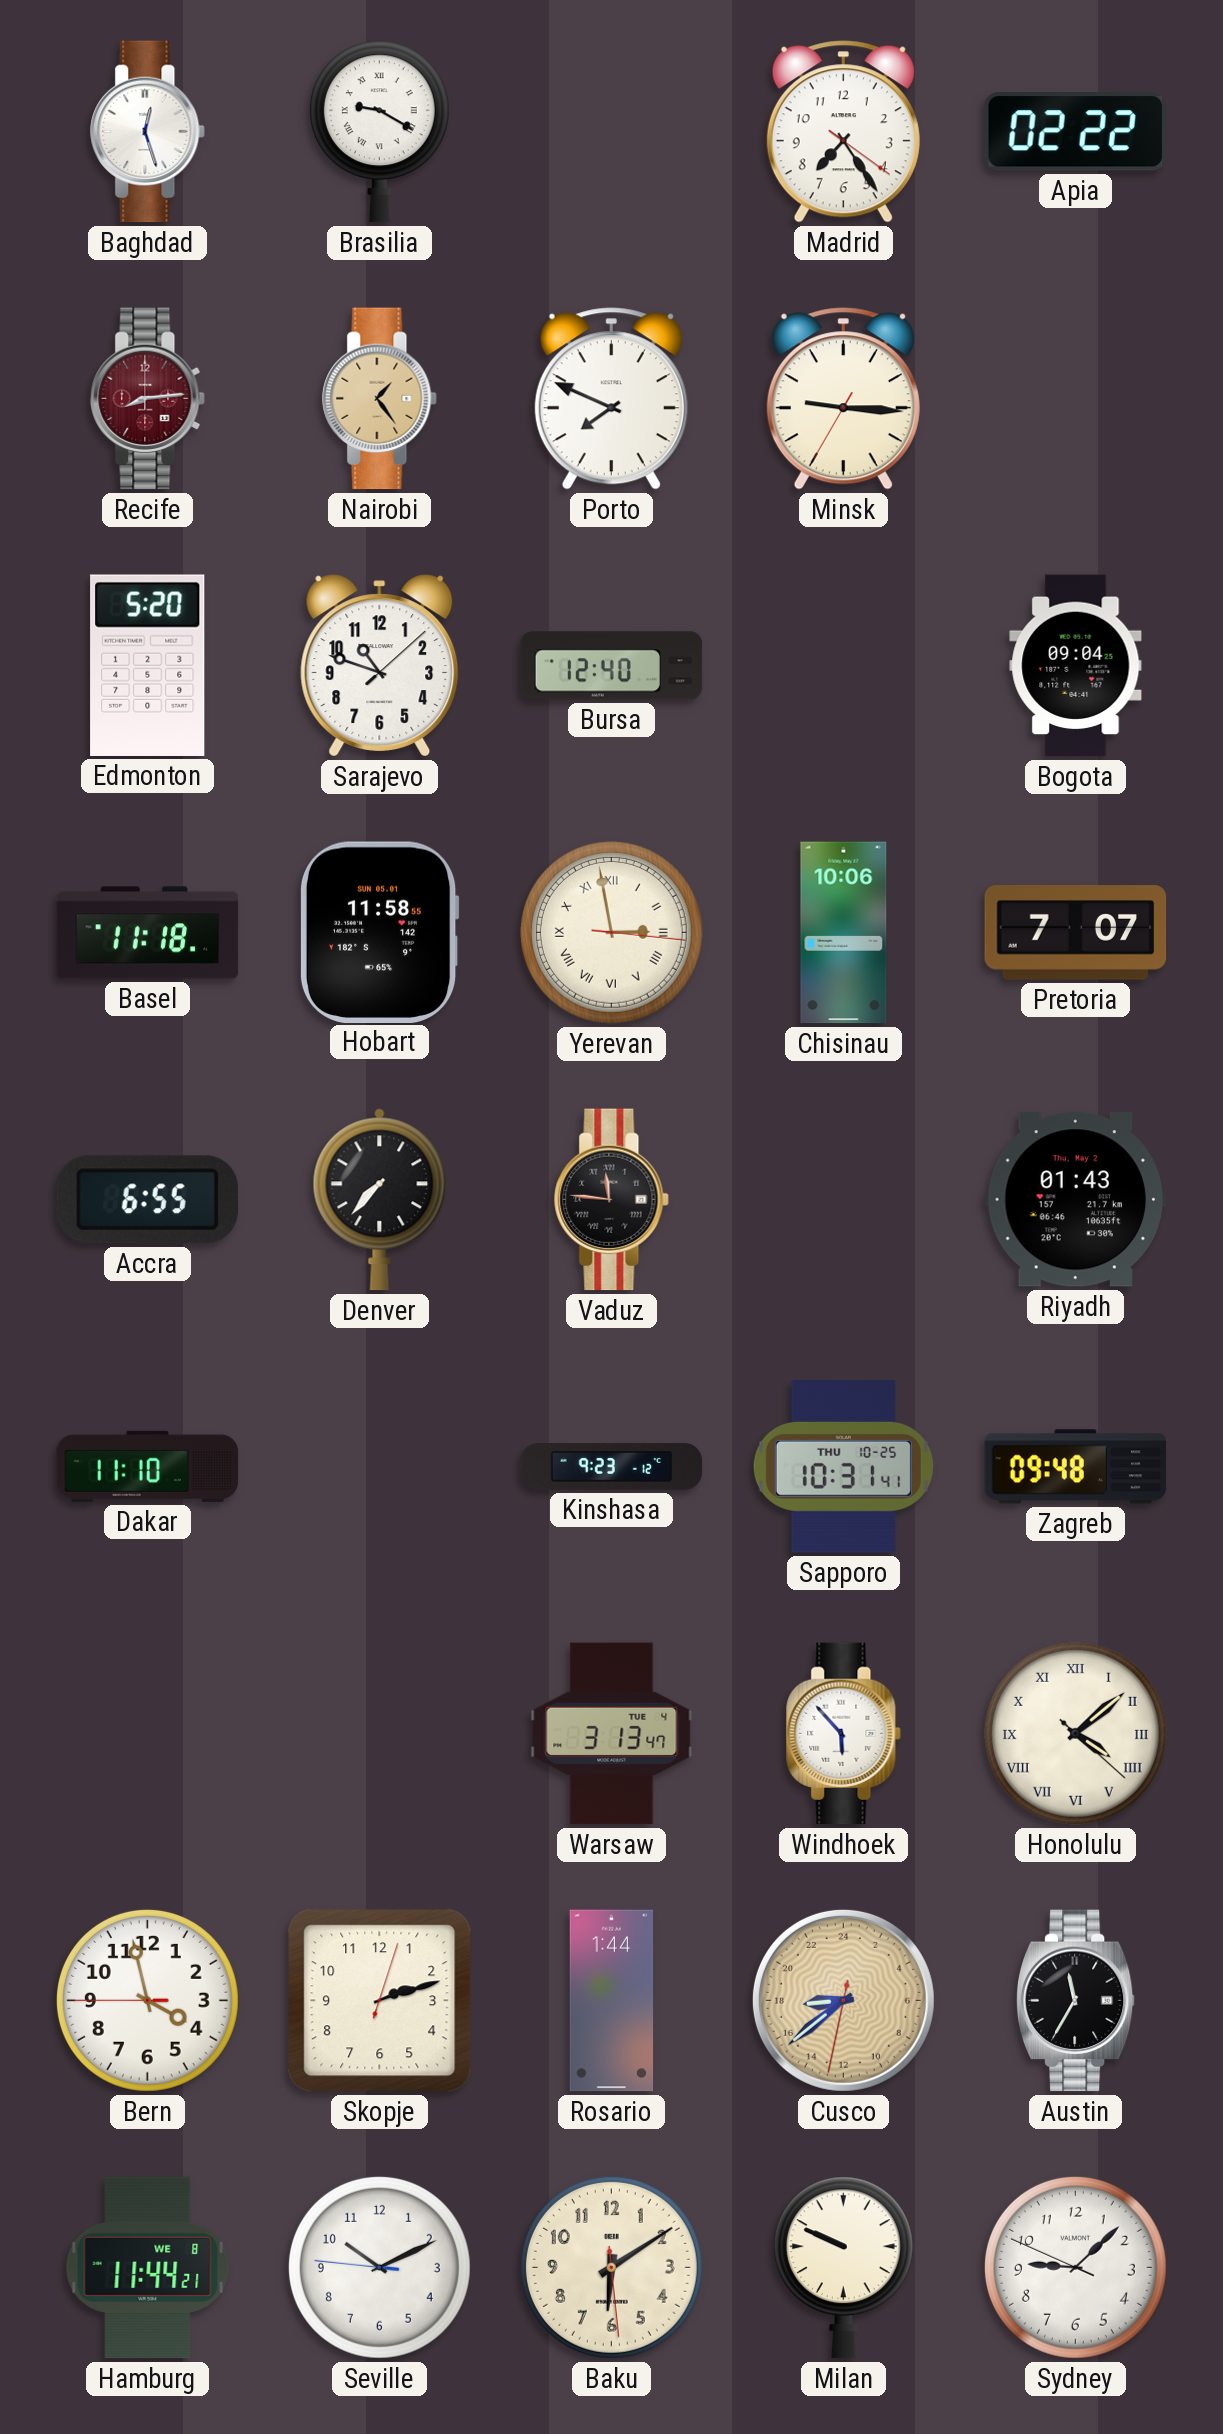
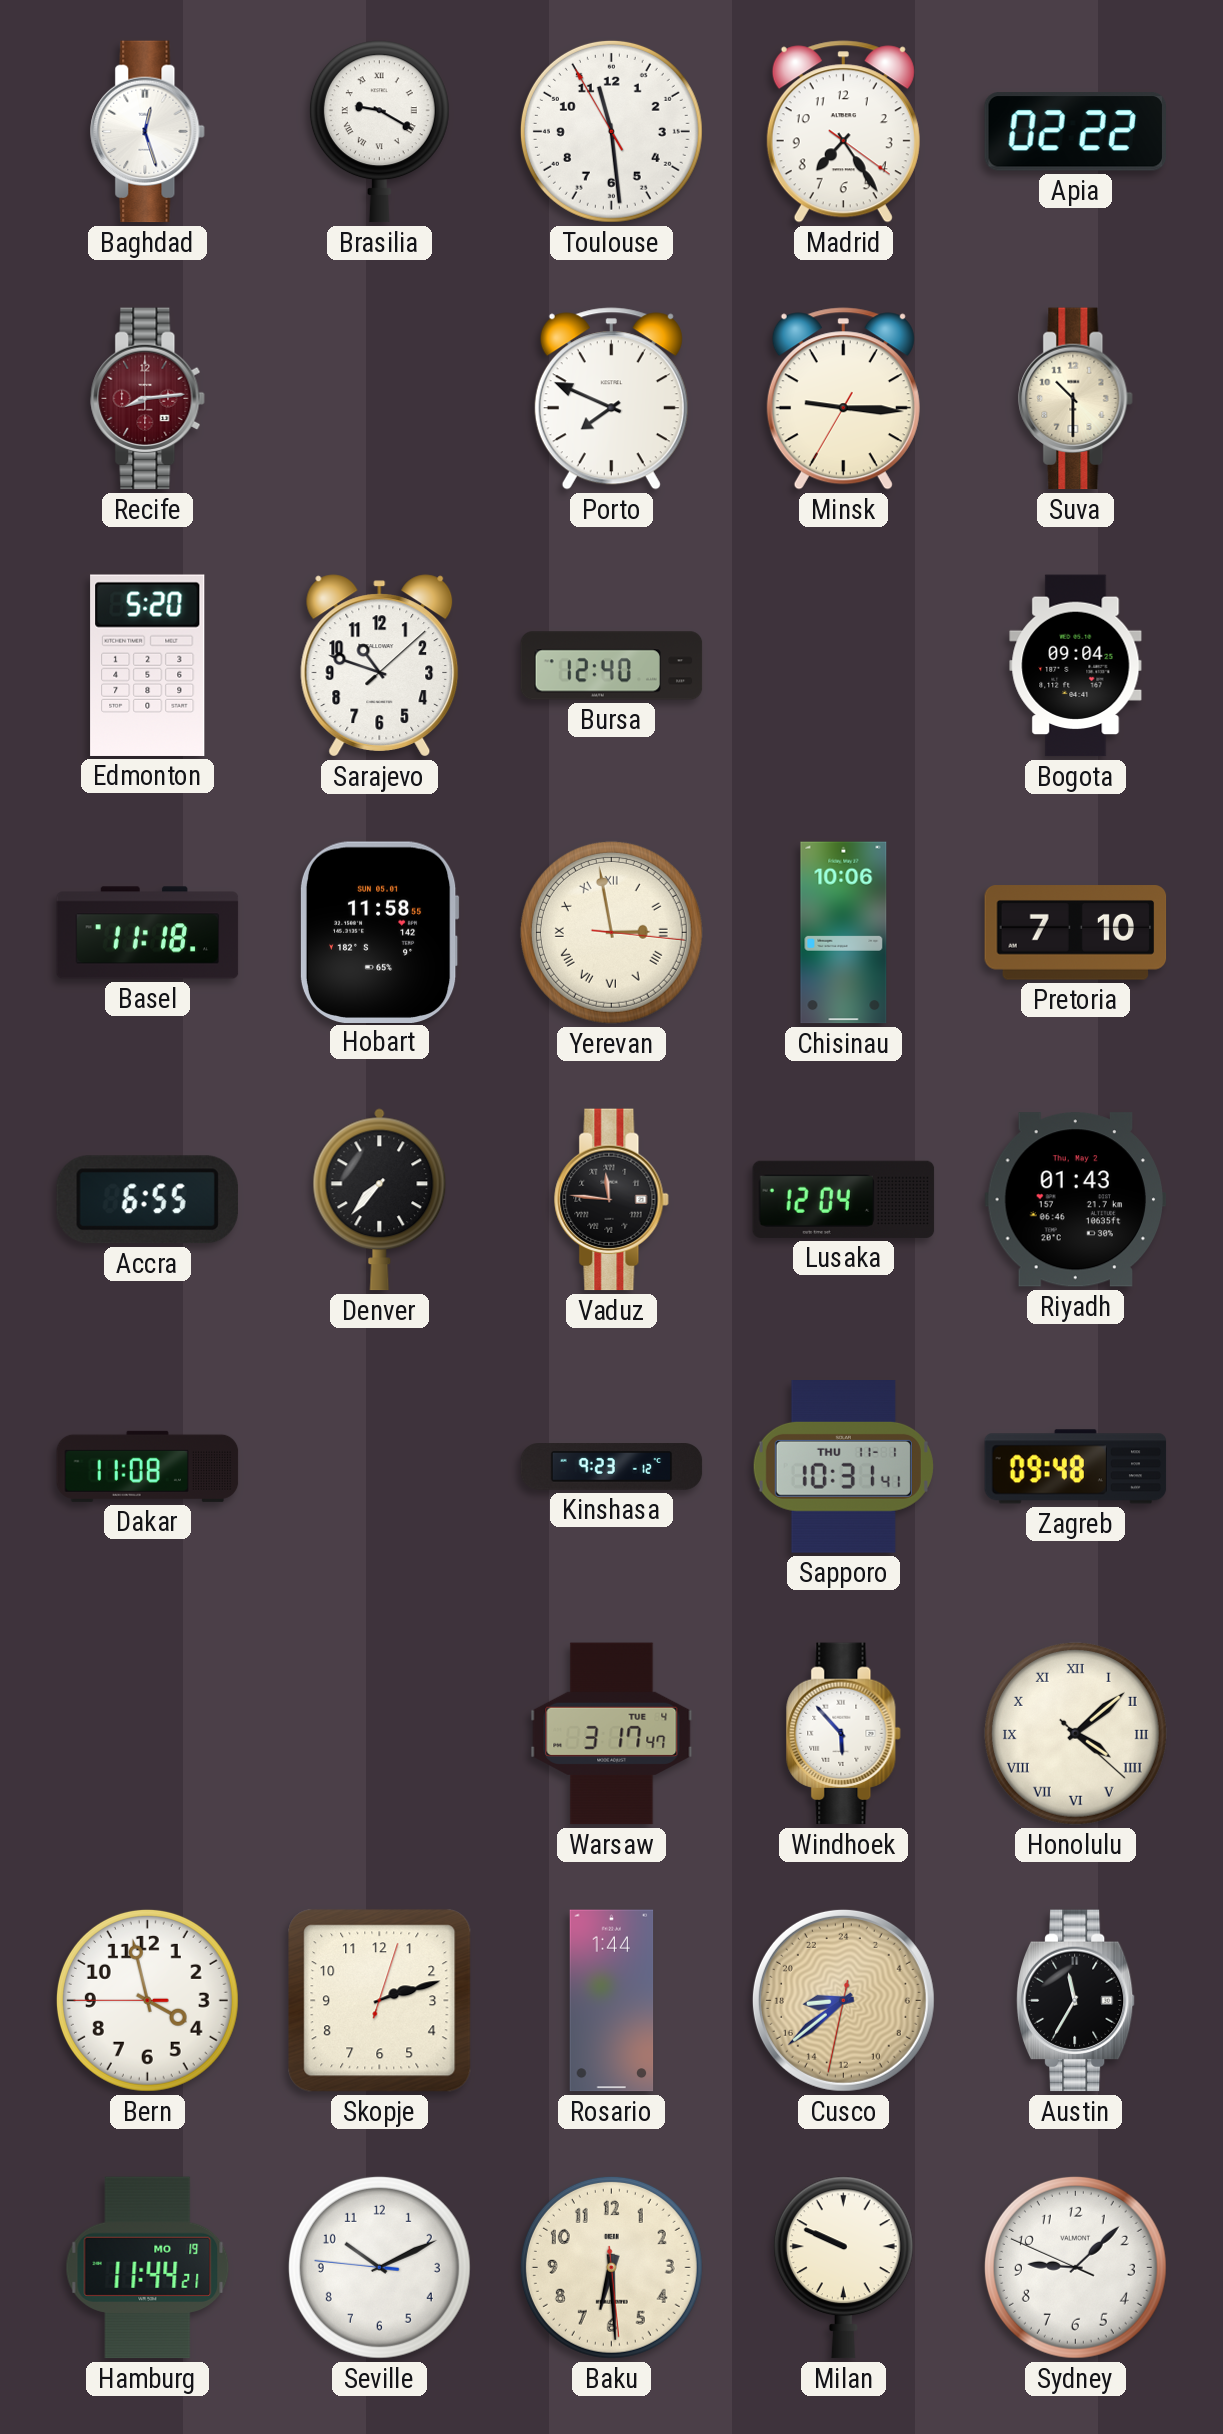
Toulouse: none -> 11:28
Nairobi: 1:24 -> none
Suva: none -> 10:30
Pretoria: 7:07 -> 7:10
Lusaka: none -> 12:04
Dakar: 11:10 -> 11:08
Sapporo date: THU 10-25 -> THU 11-1
Warsaw: 3:13 -> 3:17
Hamburg date: WE 8 -> MO 19
Baku: 6:09 -> 6:29
